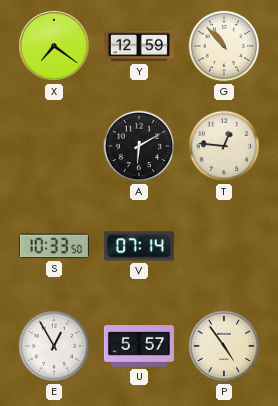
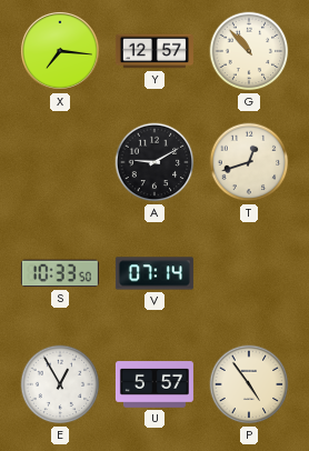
X: 7:21 -> 7:16
Y: 12:59 -> 12:57
A: 6:10 -> 9:10
T: 12:46 -> 12:42
